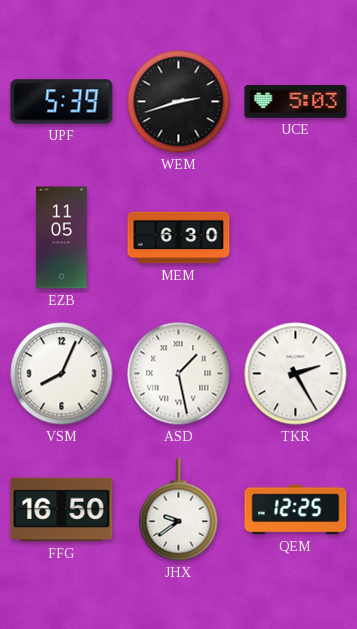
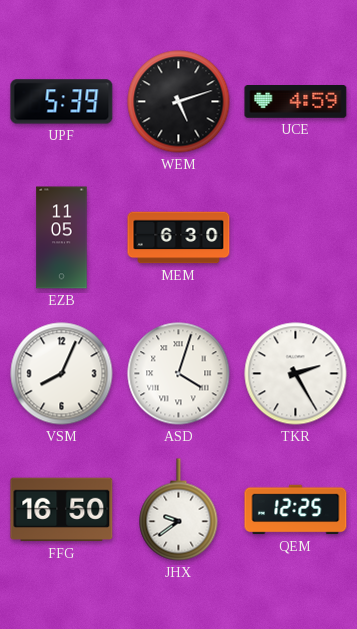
WEM: 2:42 -> 5:12
UCE: 5:03 -> 4:59
ASD: 1:28 -> 4:03
